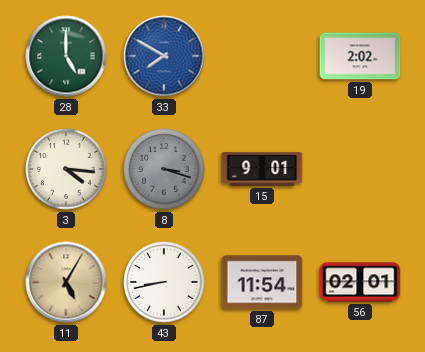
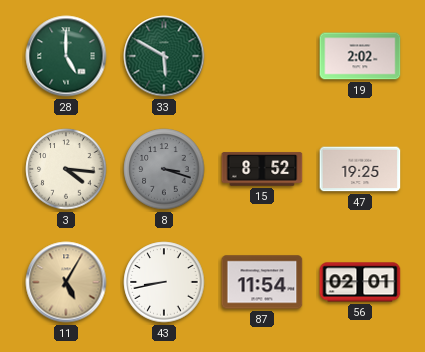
33: 7:50 -> 5:50
33 dial: blue -> green
15: 9:01 -> 8:52
47: none -> 19:25
